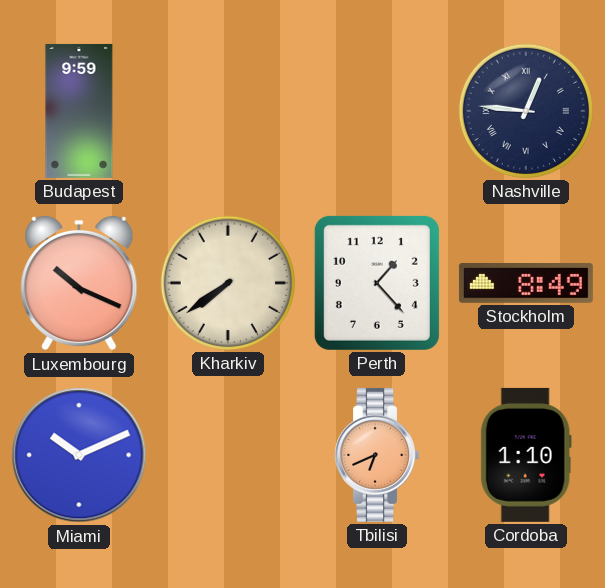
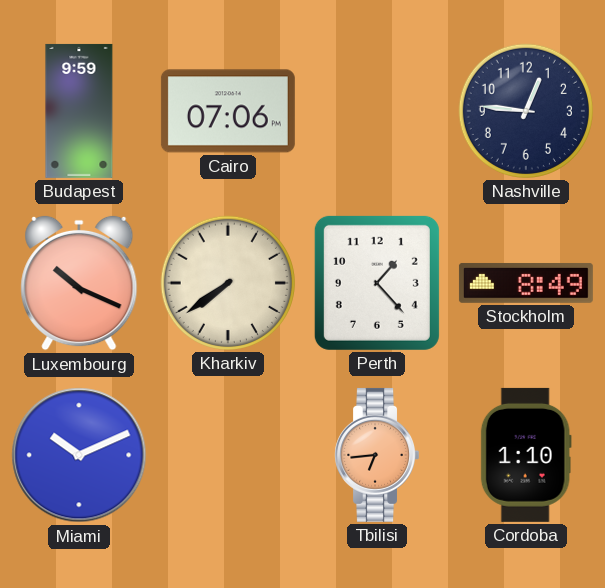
Cairo: none -> 07:06
Nashville numerals: Roman -> Arabic
Tbilisi: 6:41 -> 6:44
